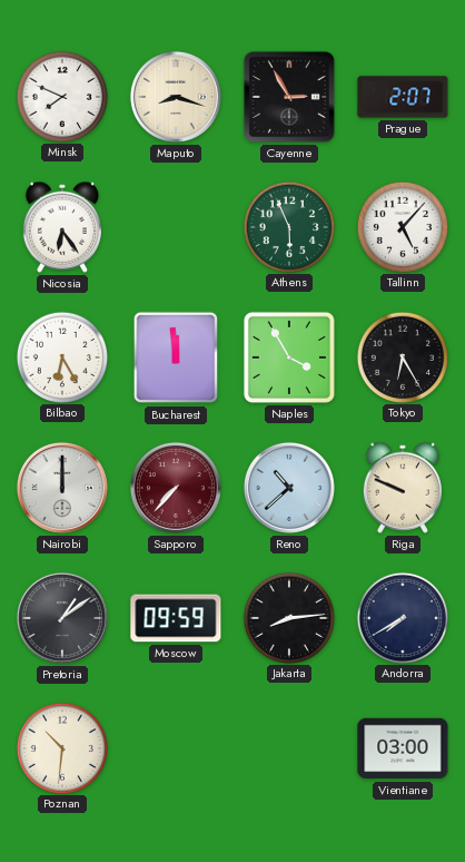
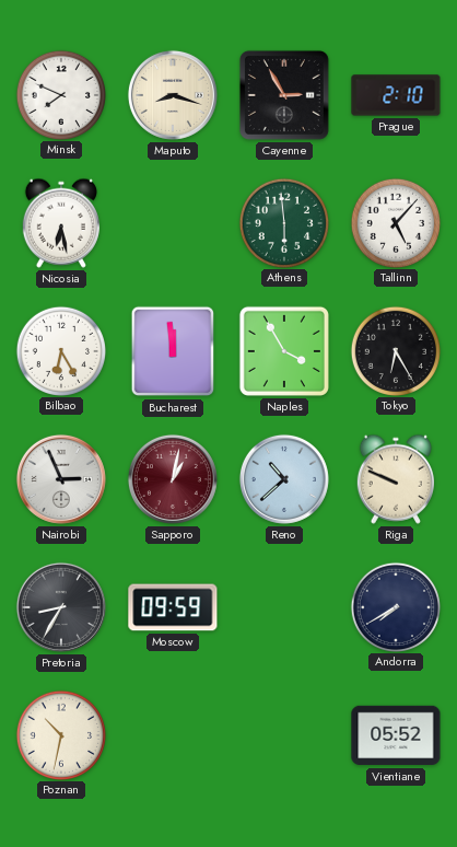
Prague: 2:07 -> 2:10
Nicosia: 6:24 -> 6:28
Athens: 5:56 -> 5:59
Nairobi: 12:00 -> 2:56
Sapporo: 7:37 -> 1:02
Pretoria: 1:09 -> 8:35
Jakarta: 8:14 -> none
Poznan: 10:31 -> 10:32
Vientiane: 03:00 -> 05:52
